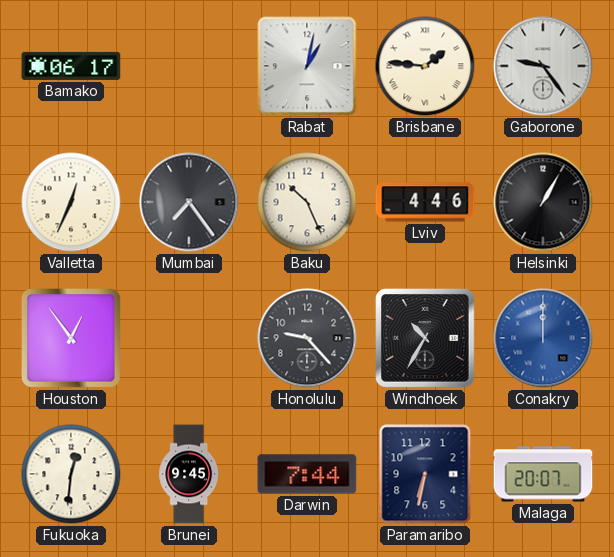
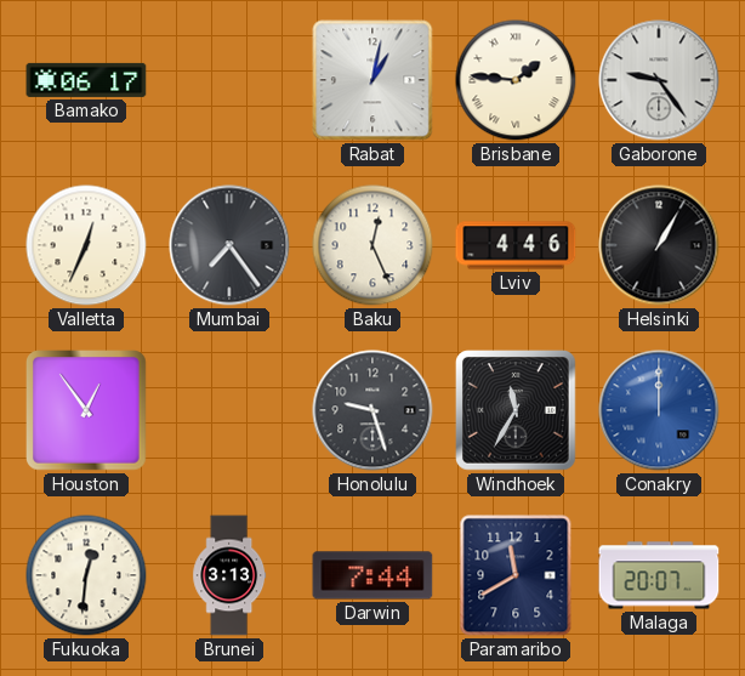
Baku: 10:26 -> 12:26
Honolulu: 9:23 -> 9:27
Windhoek: 10:35 -> 11:35
Brunei: 9:45 -> 3:13
Paramaribo: 6:32 -> 11:40
